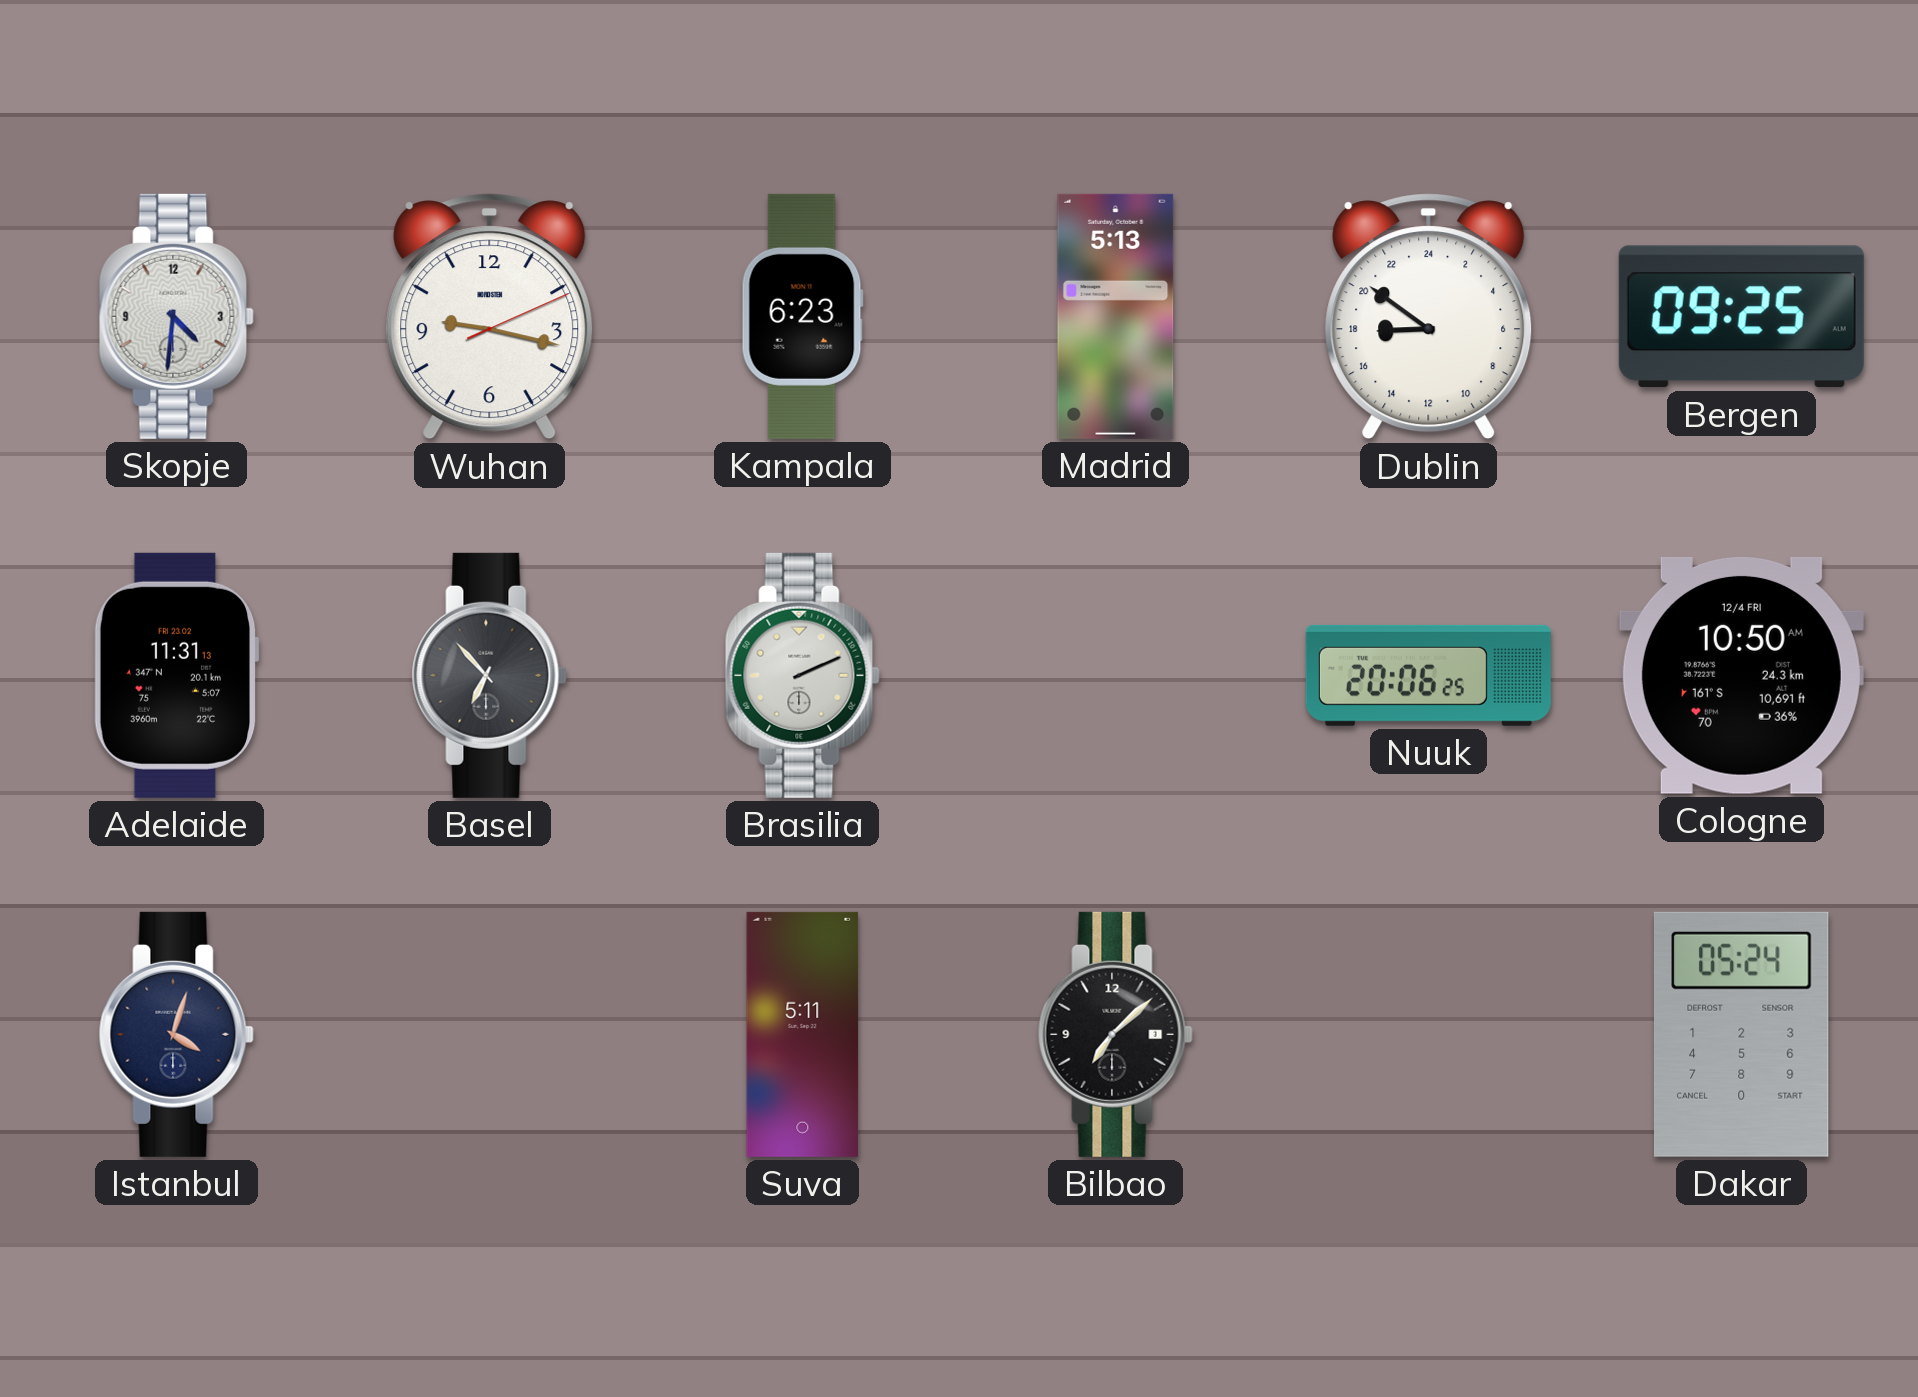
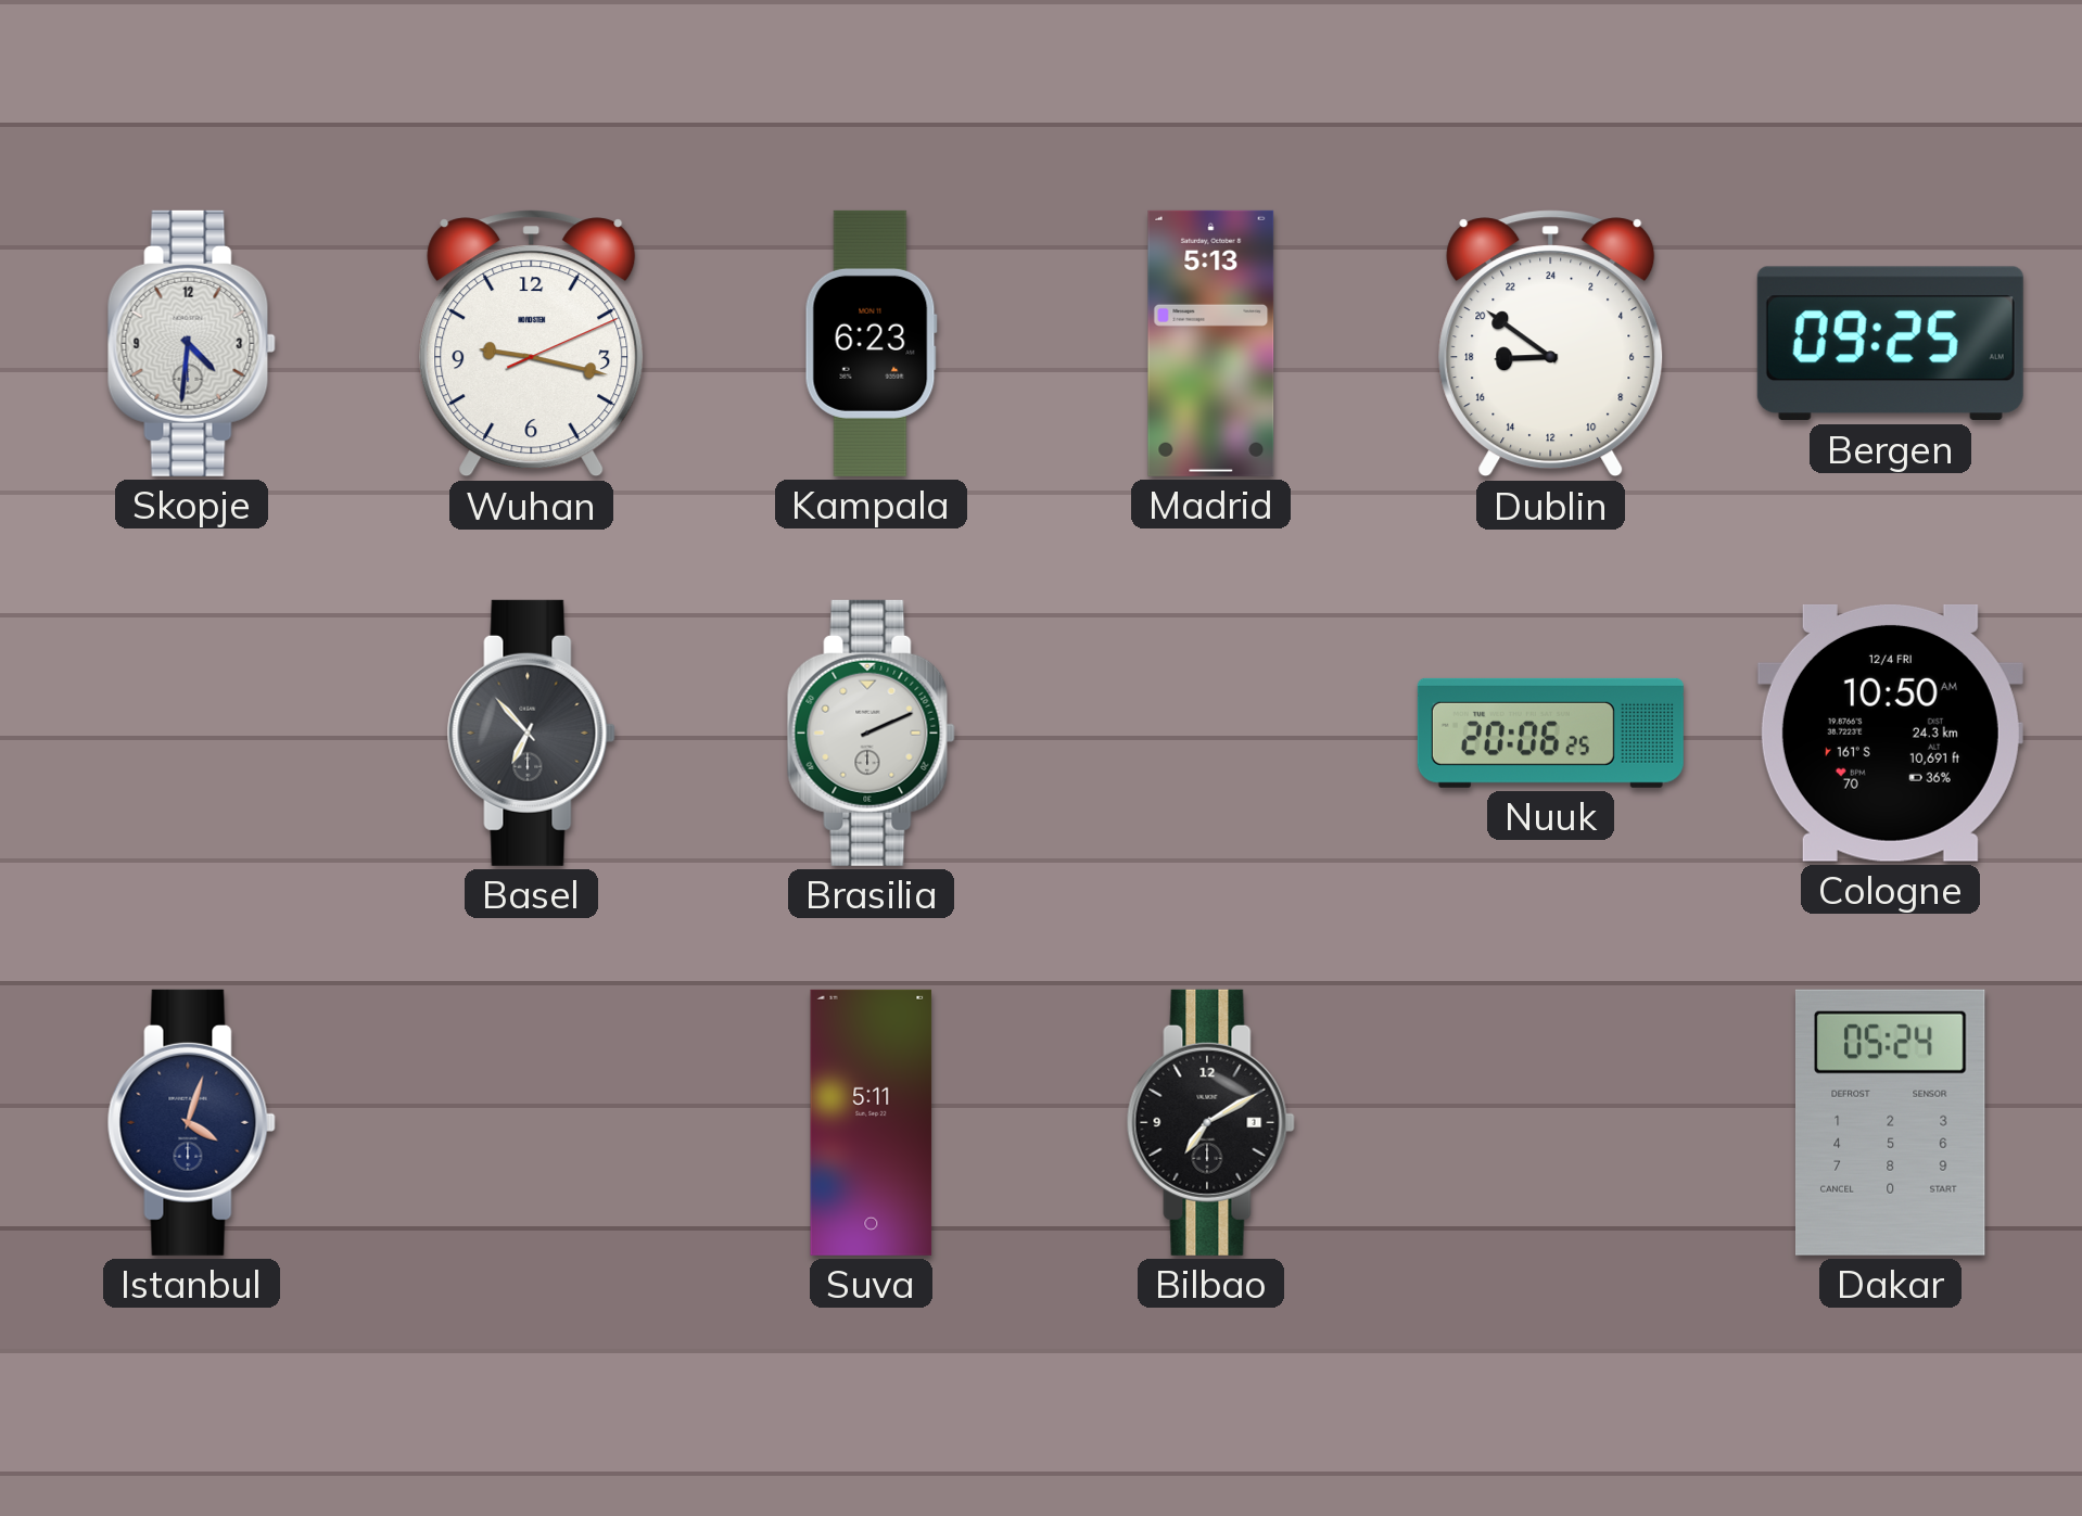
Adelaide: 11:31 -> none
Bilbao: 7:08 -> 7:10
